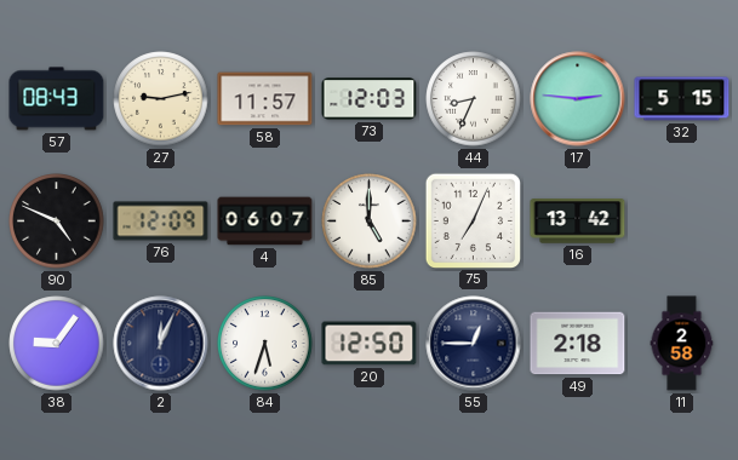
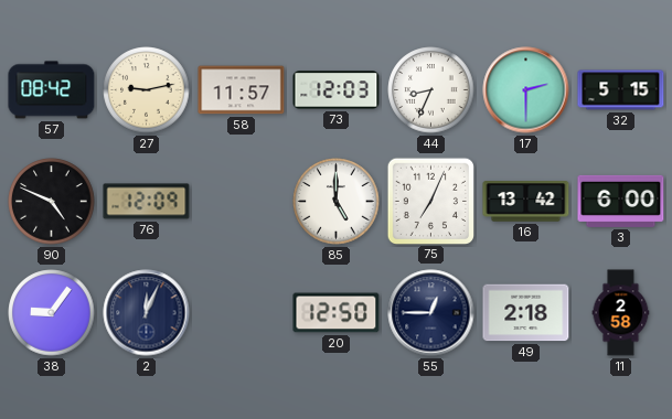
57: 08:43 -> 08:42
17: 2:46 -> 2:30
4: 06:07 -> none
3: none -> 6:00
84: 5:33 -> none
